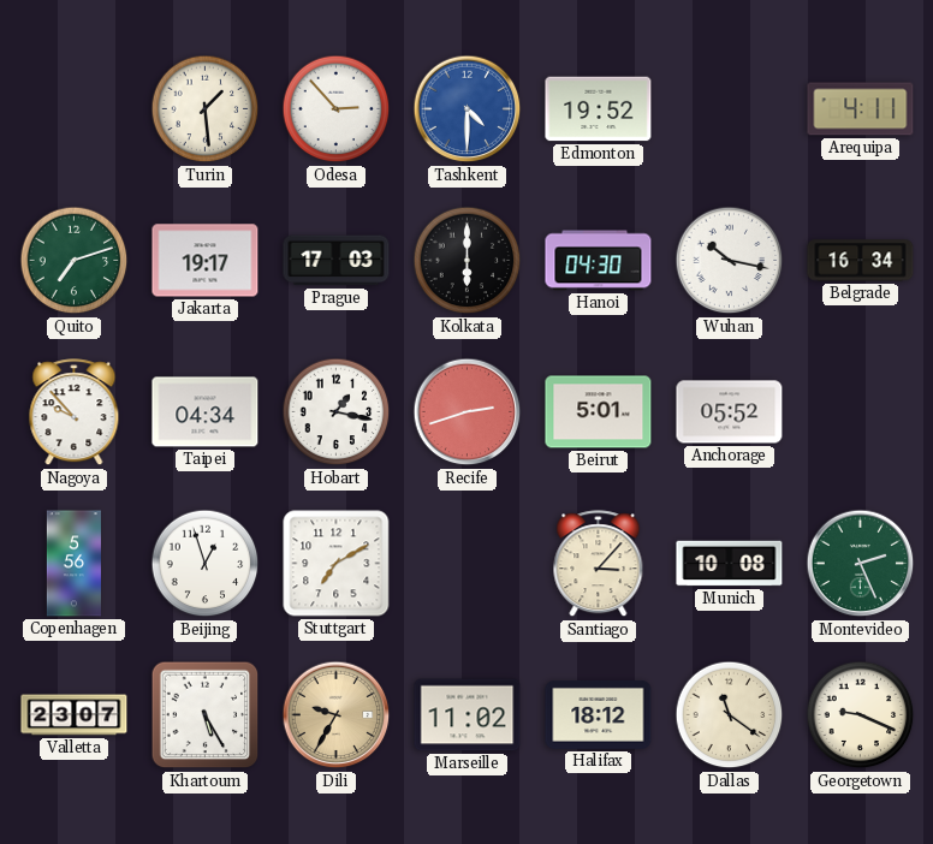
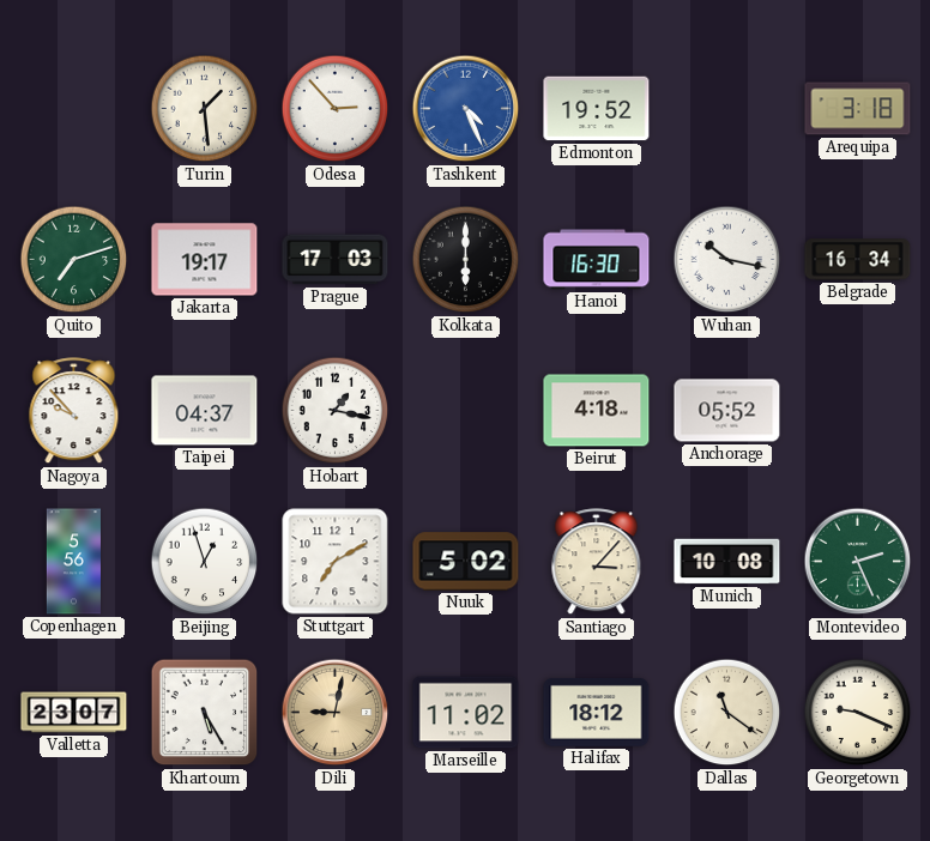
Tashkent: 4:30 -> 4:26
Arequipa: 4:11 -> 3:18
Hanoi: 04:30 -> 16:30
Taipei: 04:34 -> 04:37
Recife: 2:42 -> none
Beirut: 5:01 -> 4:18
Nuuk: none -> 5:02
Dili: 9:35 -> 9:02
